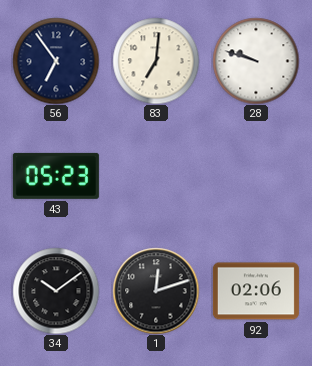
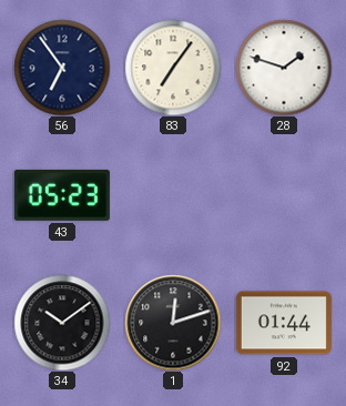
83: 7:01 -> 7:06
28: 9:48 -> 1:48
92: 02:06 -> 01:44
